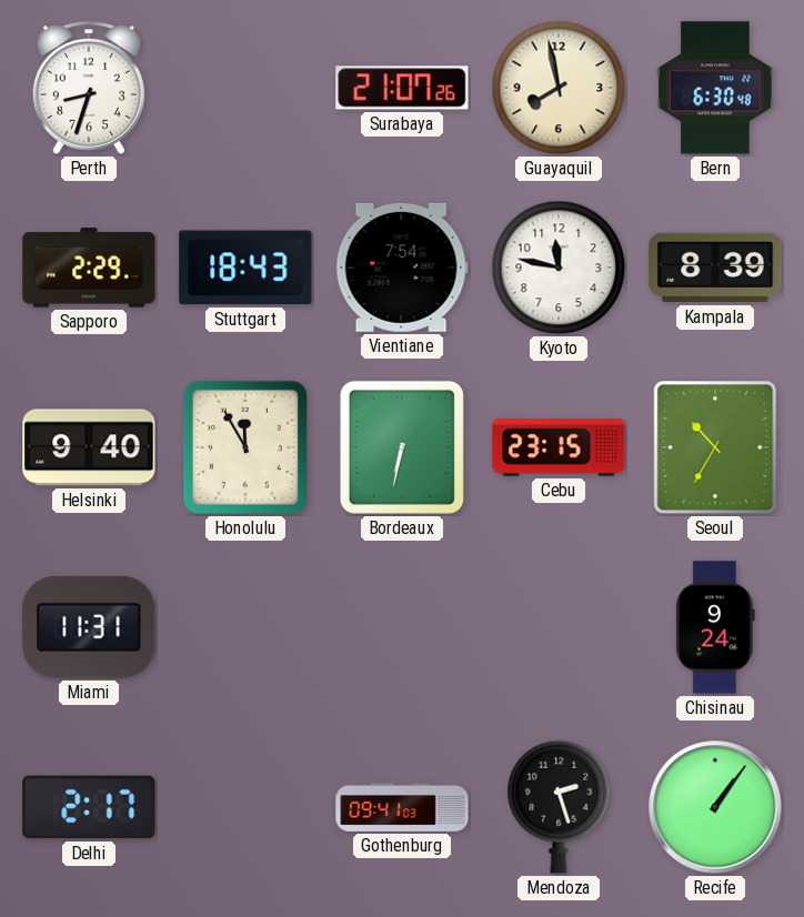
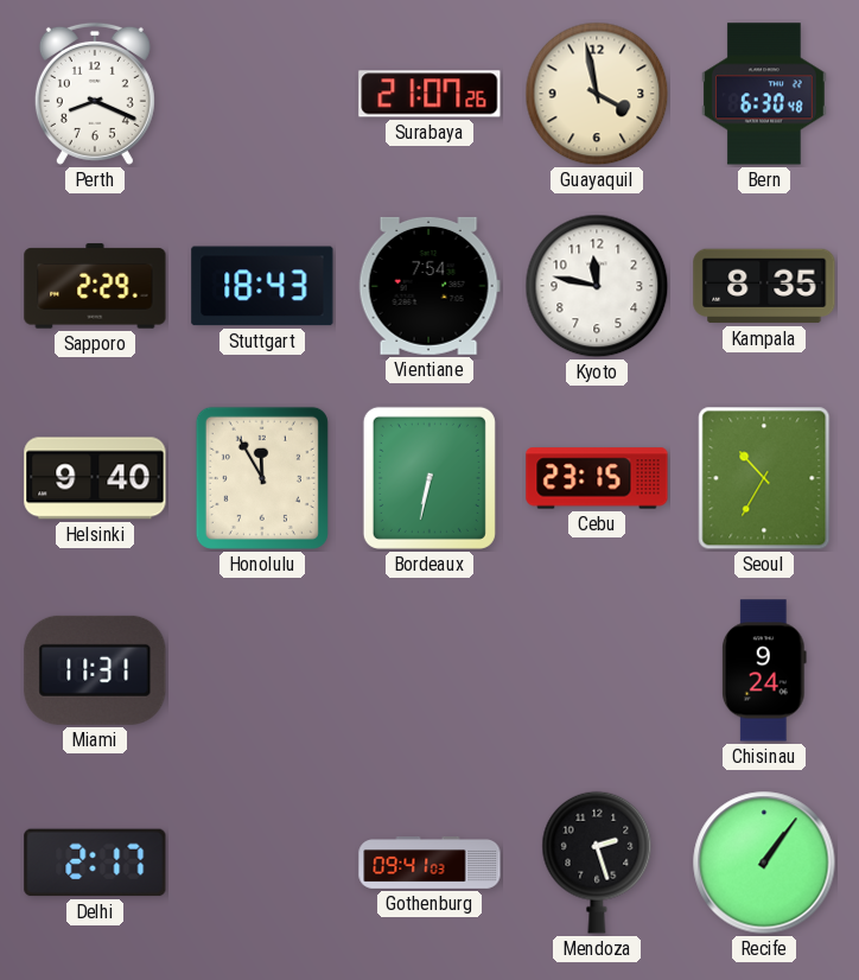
Perth: 8:33 -> 8:19
Guayaquil: 7:58 -> 3:58
Kampala: 8:39 -> 8:35
